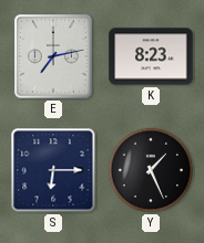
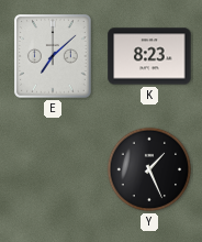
E: 7:13 -> 7:08
S: 6:15 -> none
